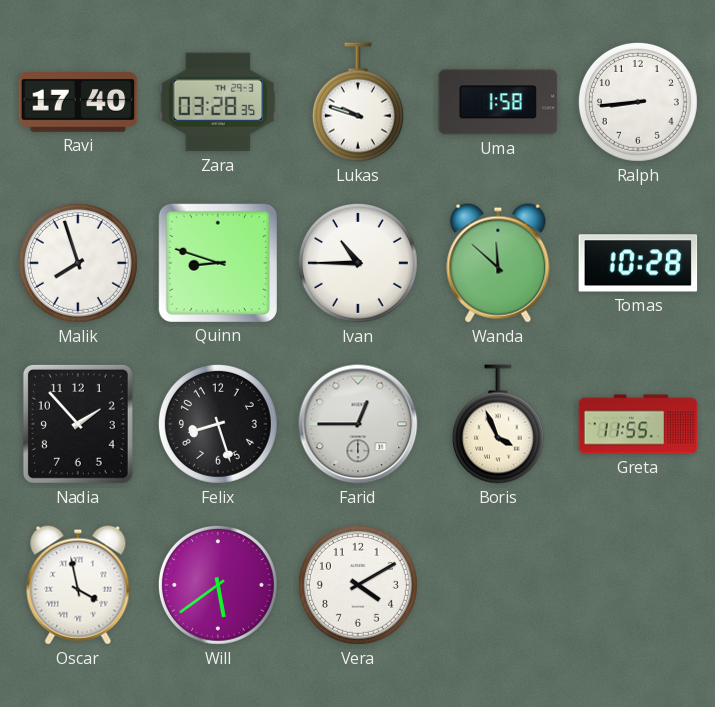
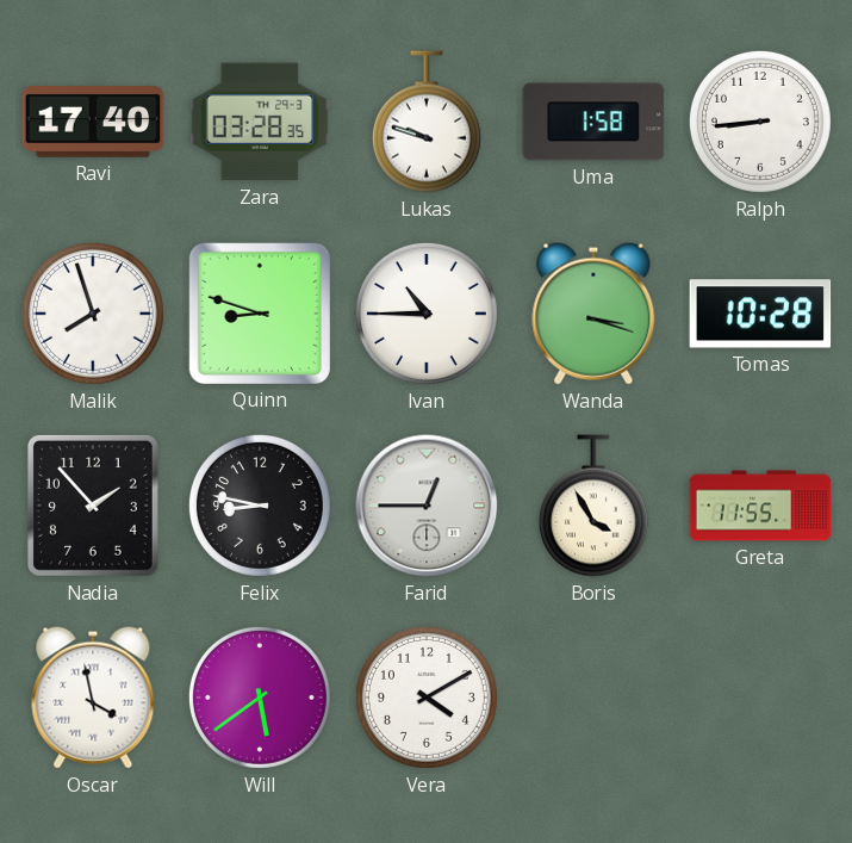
Wanda: 11:52 -> 3:18
Felix: 8:27 -> 8:47
Boris: 3:56 -> 3:55
